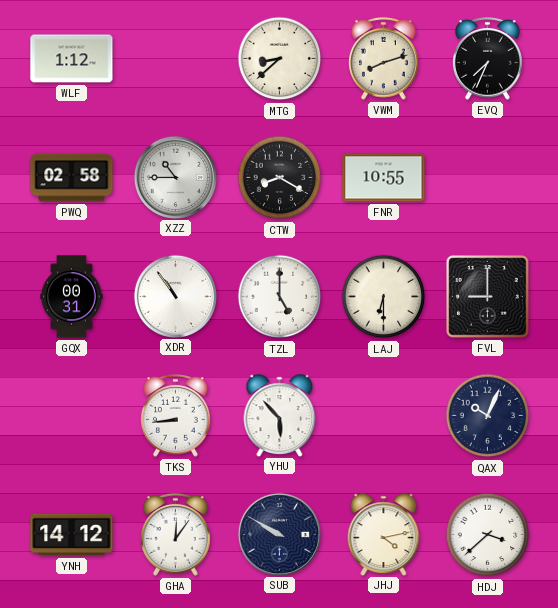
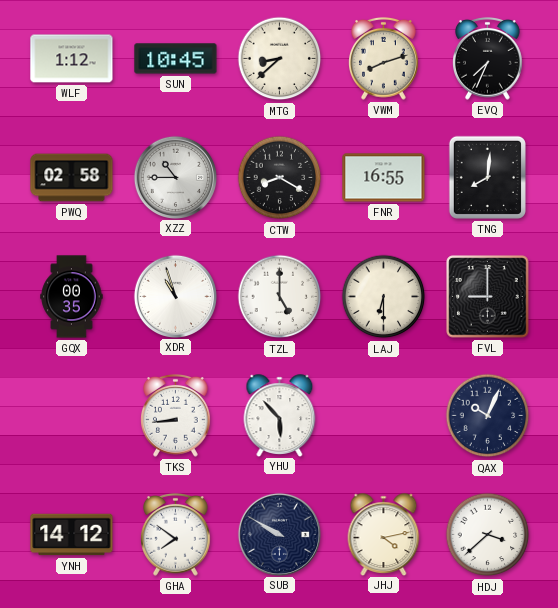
SUN: none -> 10:45
FNR: 10:55 -> 16:55
TNG: none -> 8:01
GQX: 00:31 -> 00:35
XDR: 10:54 -> 10:57
GHA: 12:06 -> 7:51
